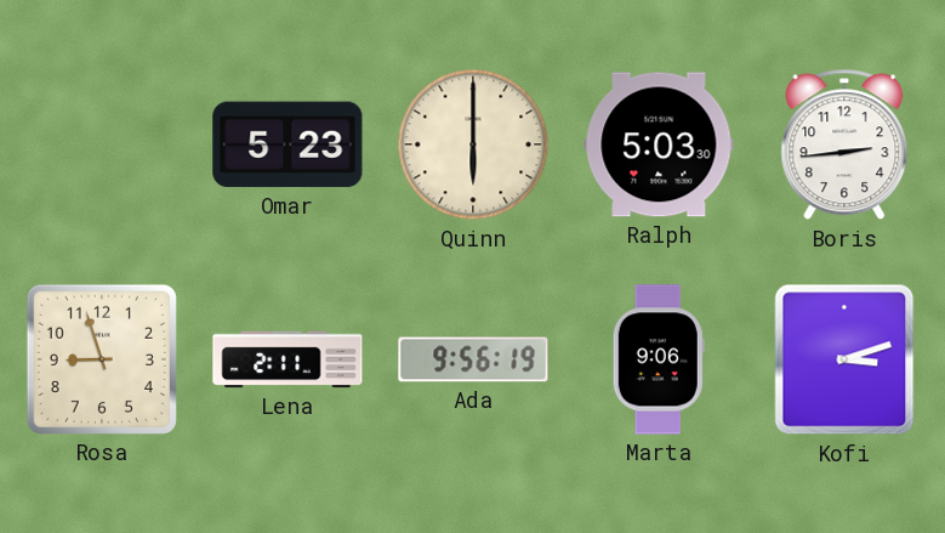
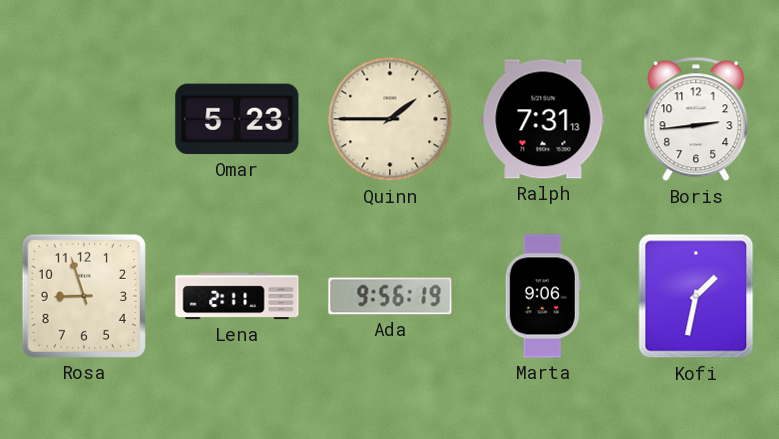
Quinn: 6:00 -> 1:45
Ralph: 5:03 -> 7:31
Kofi: 3:12 -> 1:32
